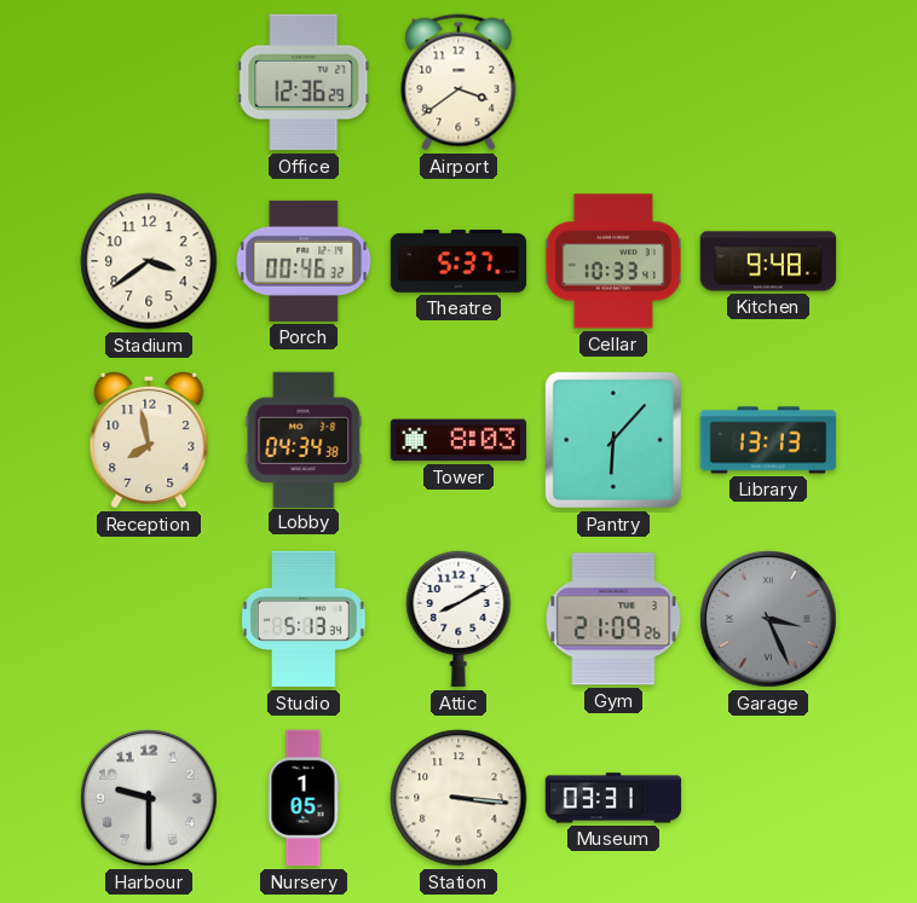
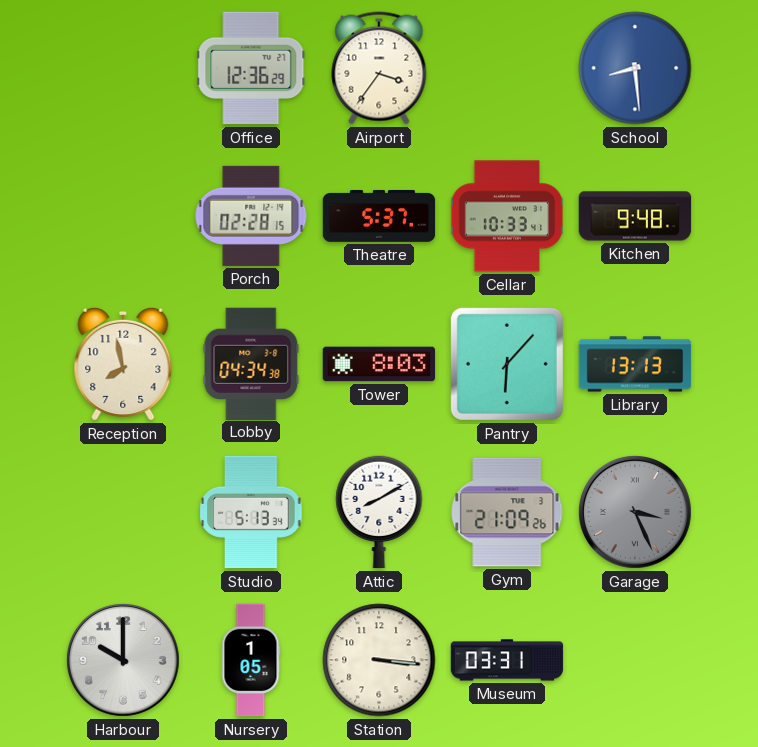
Airport: 3:39 -> 3:36
School: none -> 8:29
Stadium: 3:39 -> none
Porch: 00:46 -> 02:28
Harbour: 9:30 -> 10:00
